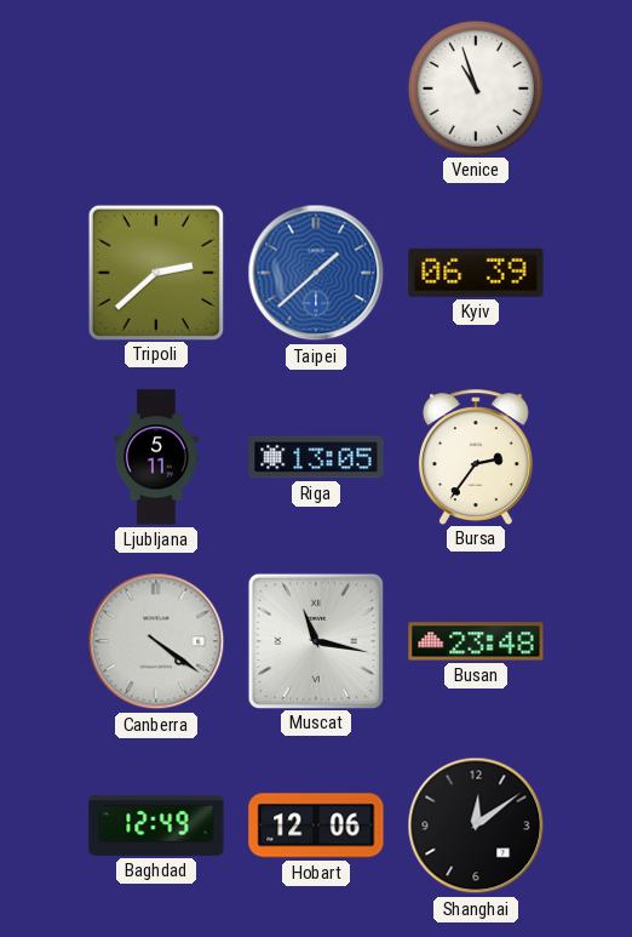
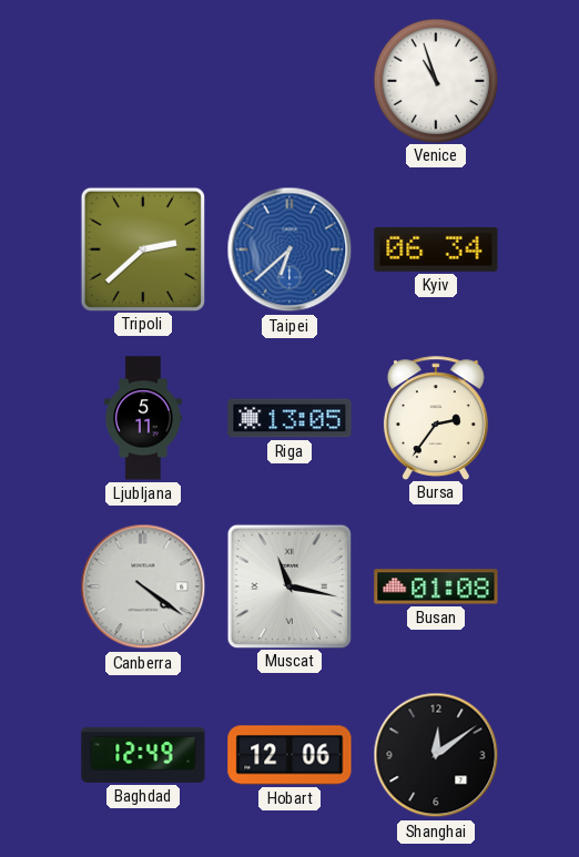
Taipei: 1:38 -> 6:38
Kyiv: 06:39 -> 06:34
Busan: 23:48 -> 01:08
